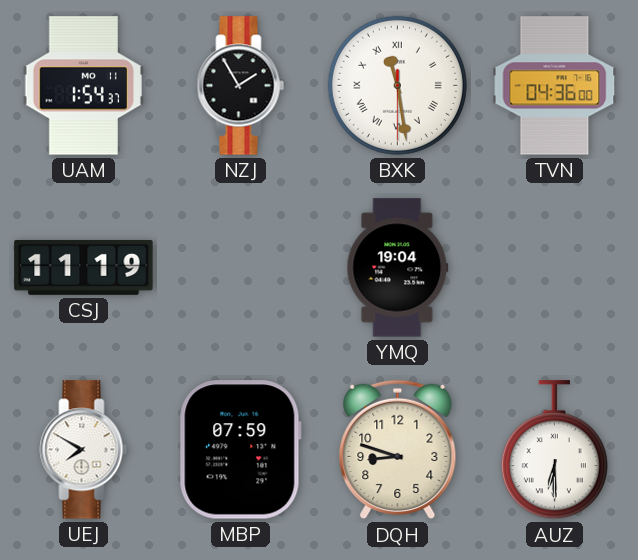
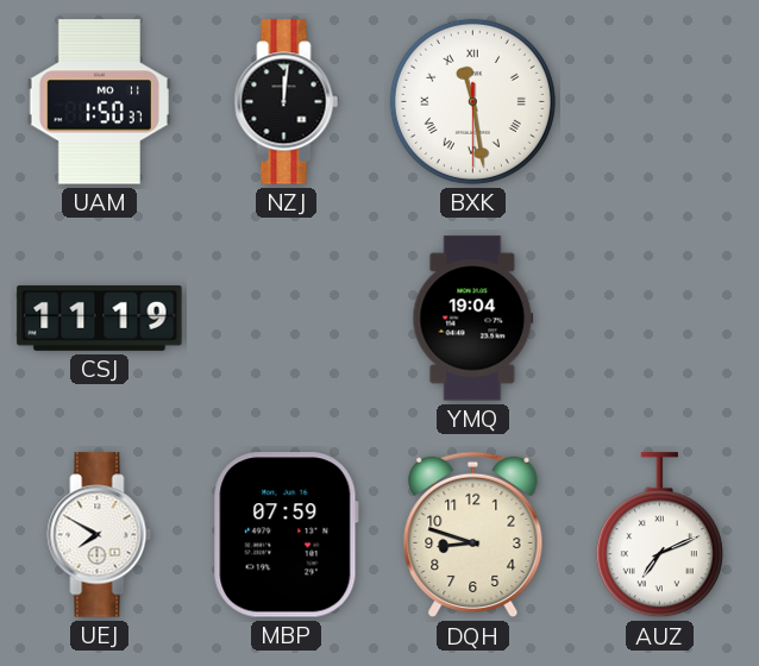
UAM: 1:54 -> 1:50
NZJ: 1:55 -> 12:01
TVN: 04:36 -> none
AUZ: 6:30 -> 7:11
